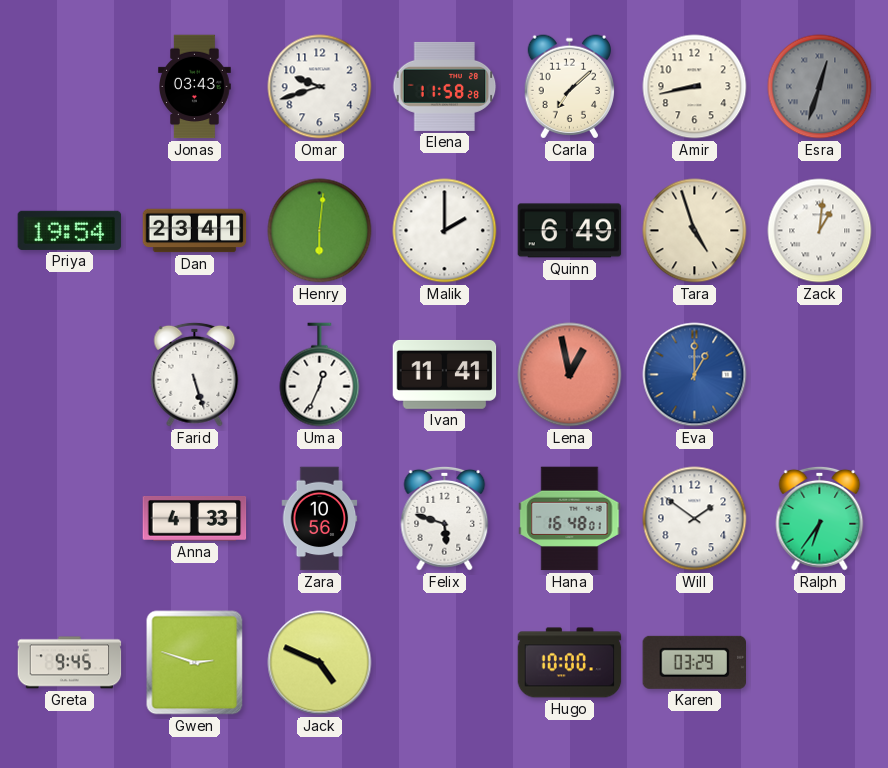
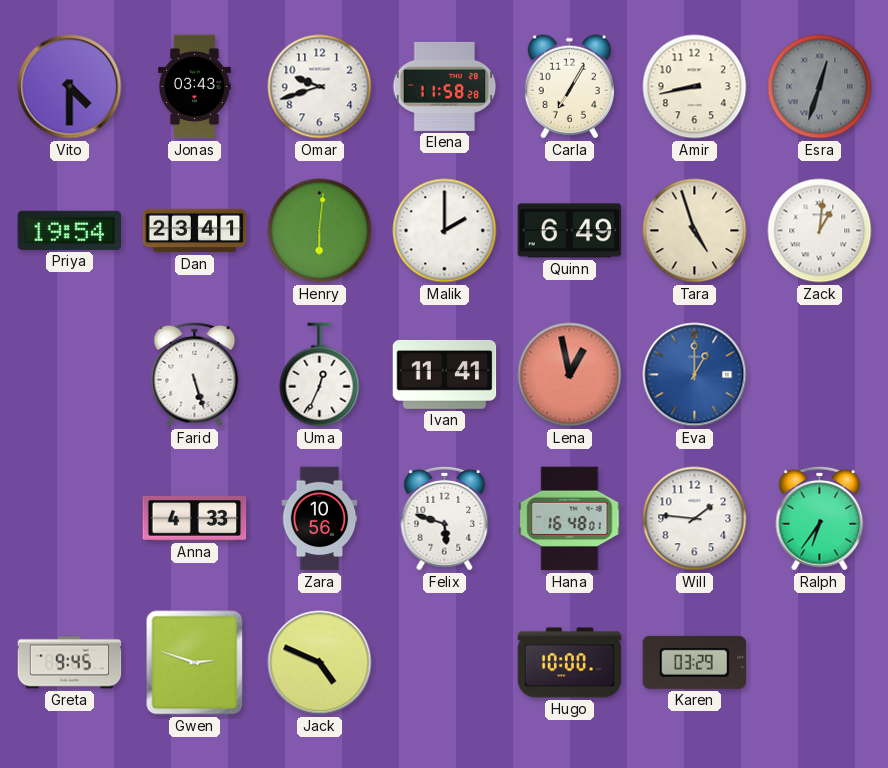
Vito: none -> 4:30
Carla: 7:08 -> 7:05
Will: 1:51 -> 1:46
